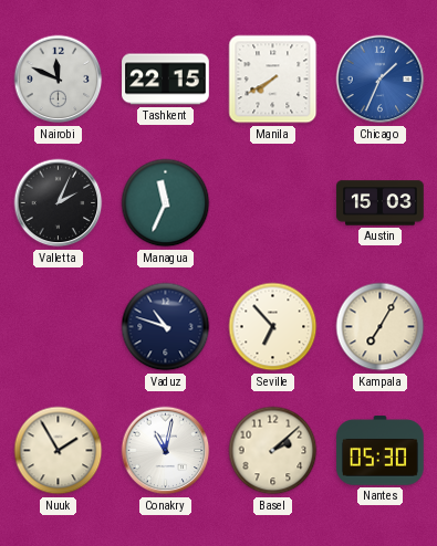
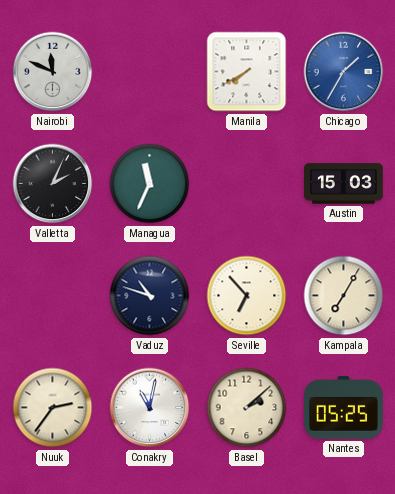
Tashkent: 22:15 -> none
Chicago: 1:34 -> 1:35
Nuuk: 1:55 -> 2:36
Nantes: 05:30 -> 05:25
